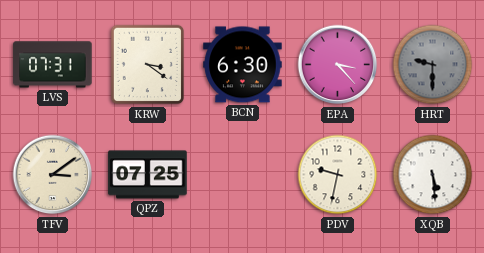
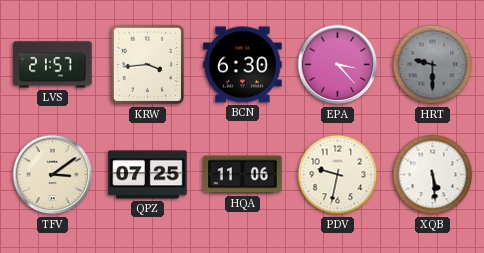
LVS: 07:31 -> 21:57
KRW: 3:21 -> 3:44
HQA: none -> 11:06
